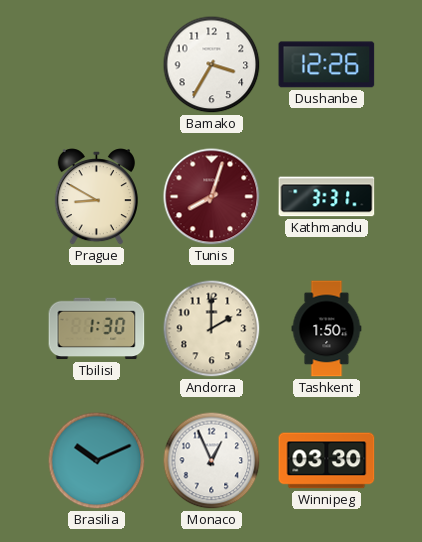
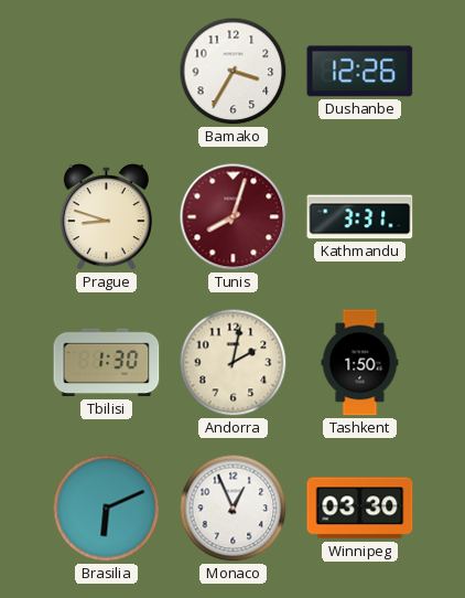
Prague: 8:50 -> 8:48
Andorra: 2:00 -> 2:02
Brasilia: 10:11 -> 6:11
